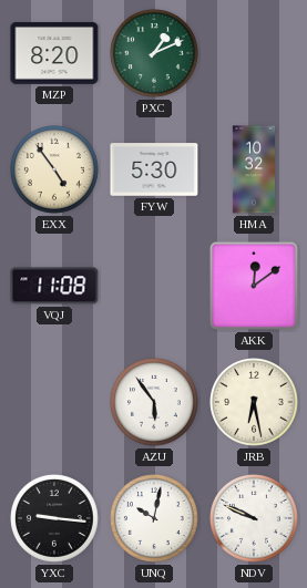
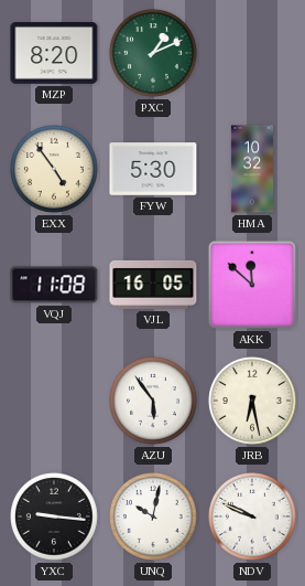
VJL: none -> 16:05
AKK: 12:09 -> 11:52
